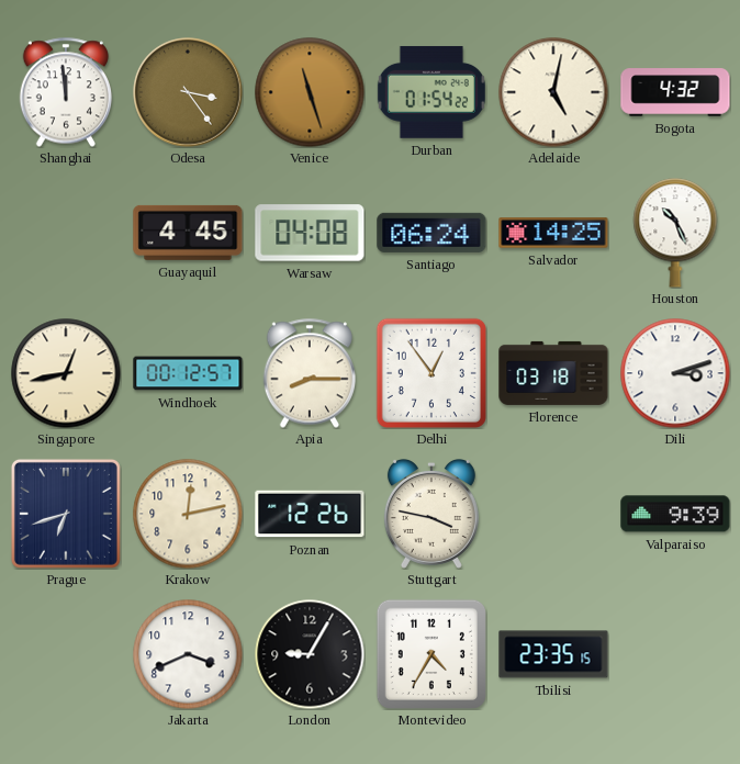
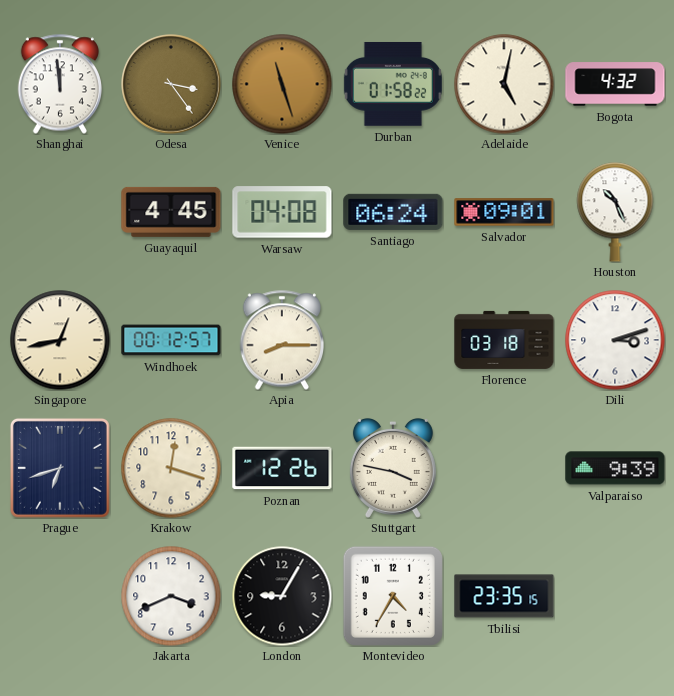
Durban: 01:54 -> 01:58
Salvador: 14:25 -> 09:01
Delhi: 12:54 -> none
Krakow: 12:13 -> 12:18
